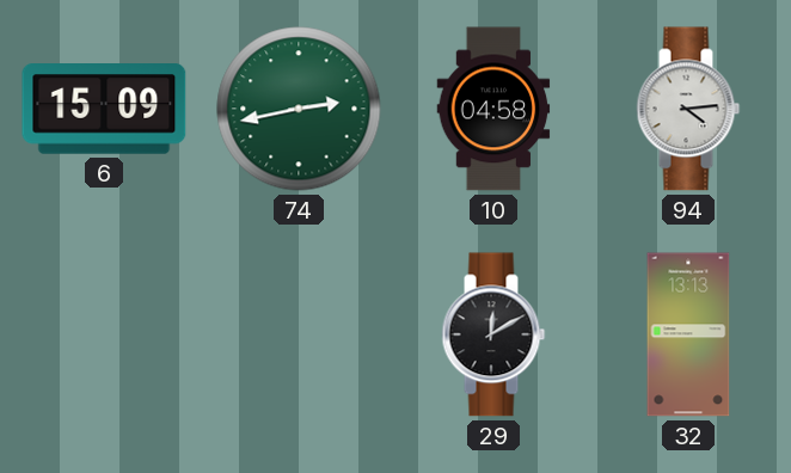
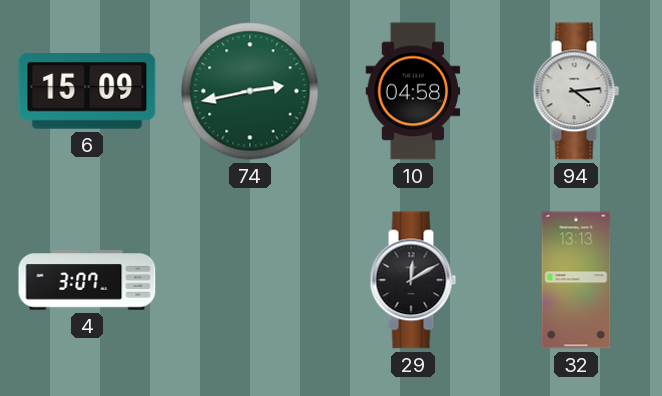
4: none -> 3:07
